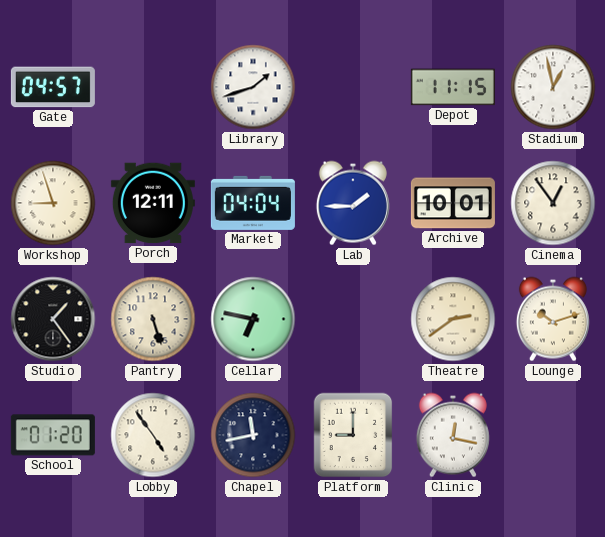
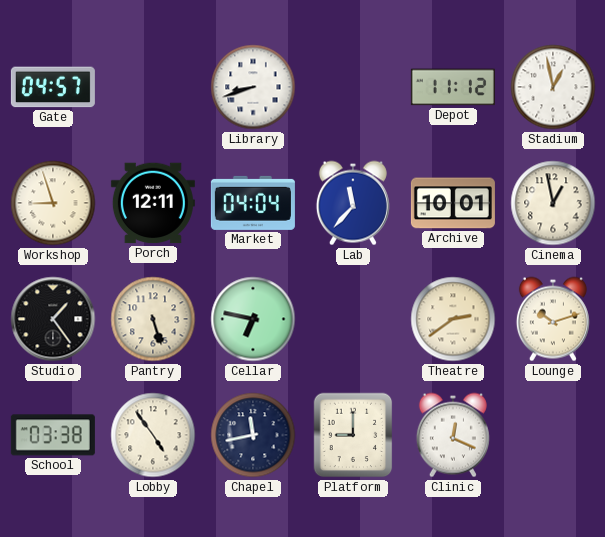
Library: 1:42 -> 8:42
Depot: 11:15 -> 11:12
Lab: 1:45 -> 11:37
Cinema: 12:54 -> 12:58
School: 01:20 -> 03:38
Clinic: 12:17 -> 12:19
